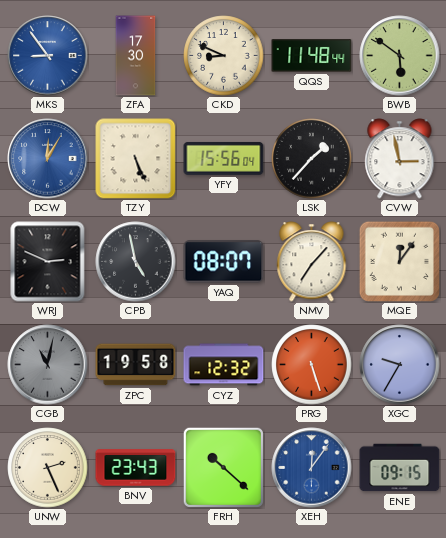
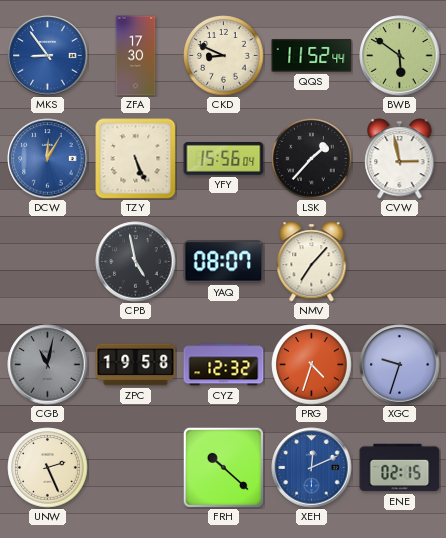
QQS: 11:48 -> 11:52
WRJ: 2:49 -> none
MQE: 12:06 -> none
PRG: 5:27 -> 4:33
XGC: 9:35 -> 9:33
BNV: 23:43 -> none
XEH: 12:06 -> 12:11
ENE: 09:15 -> 02:15
